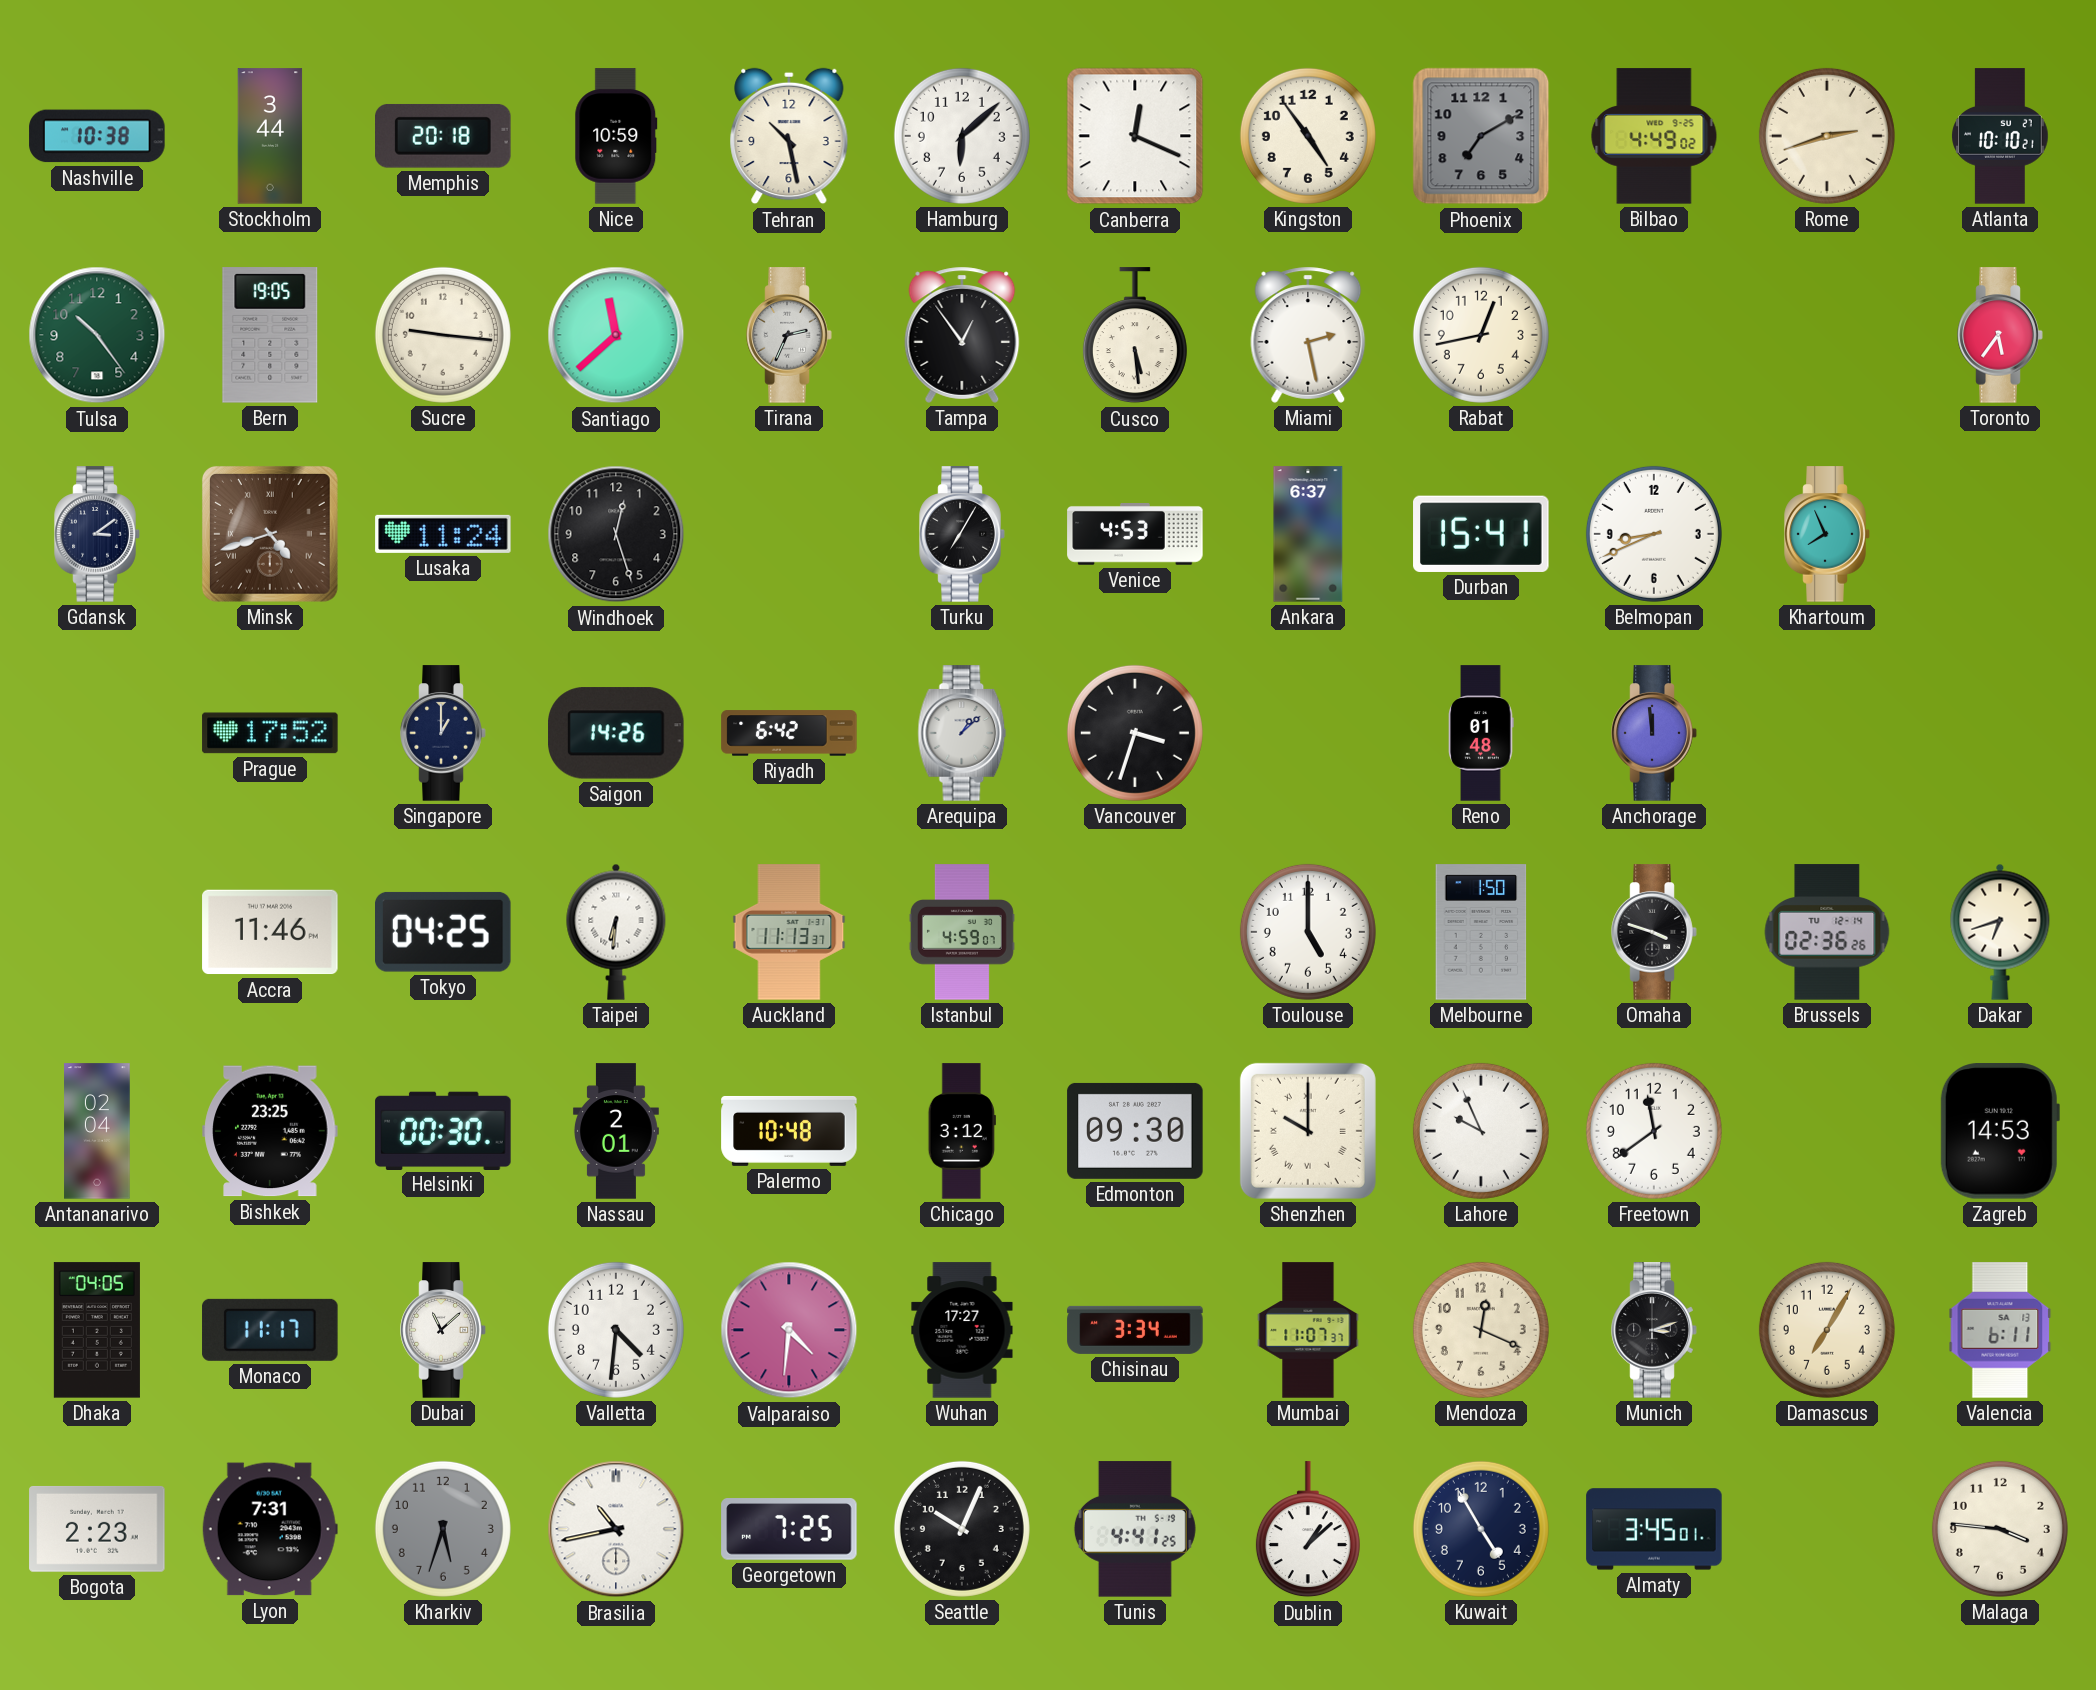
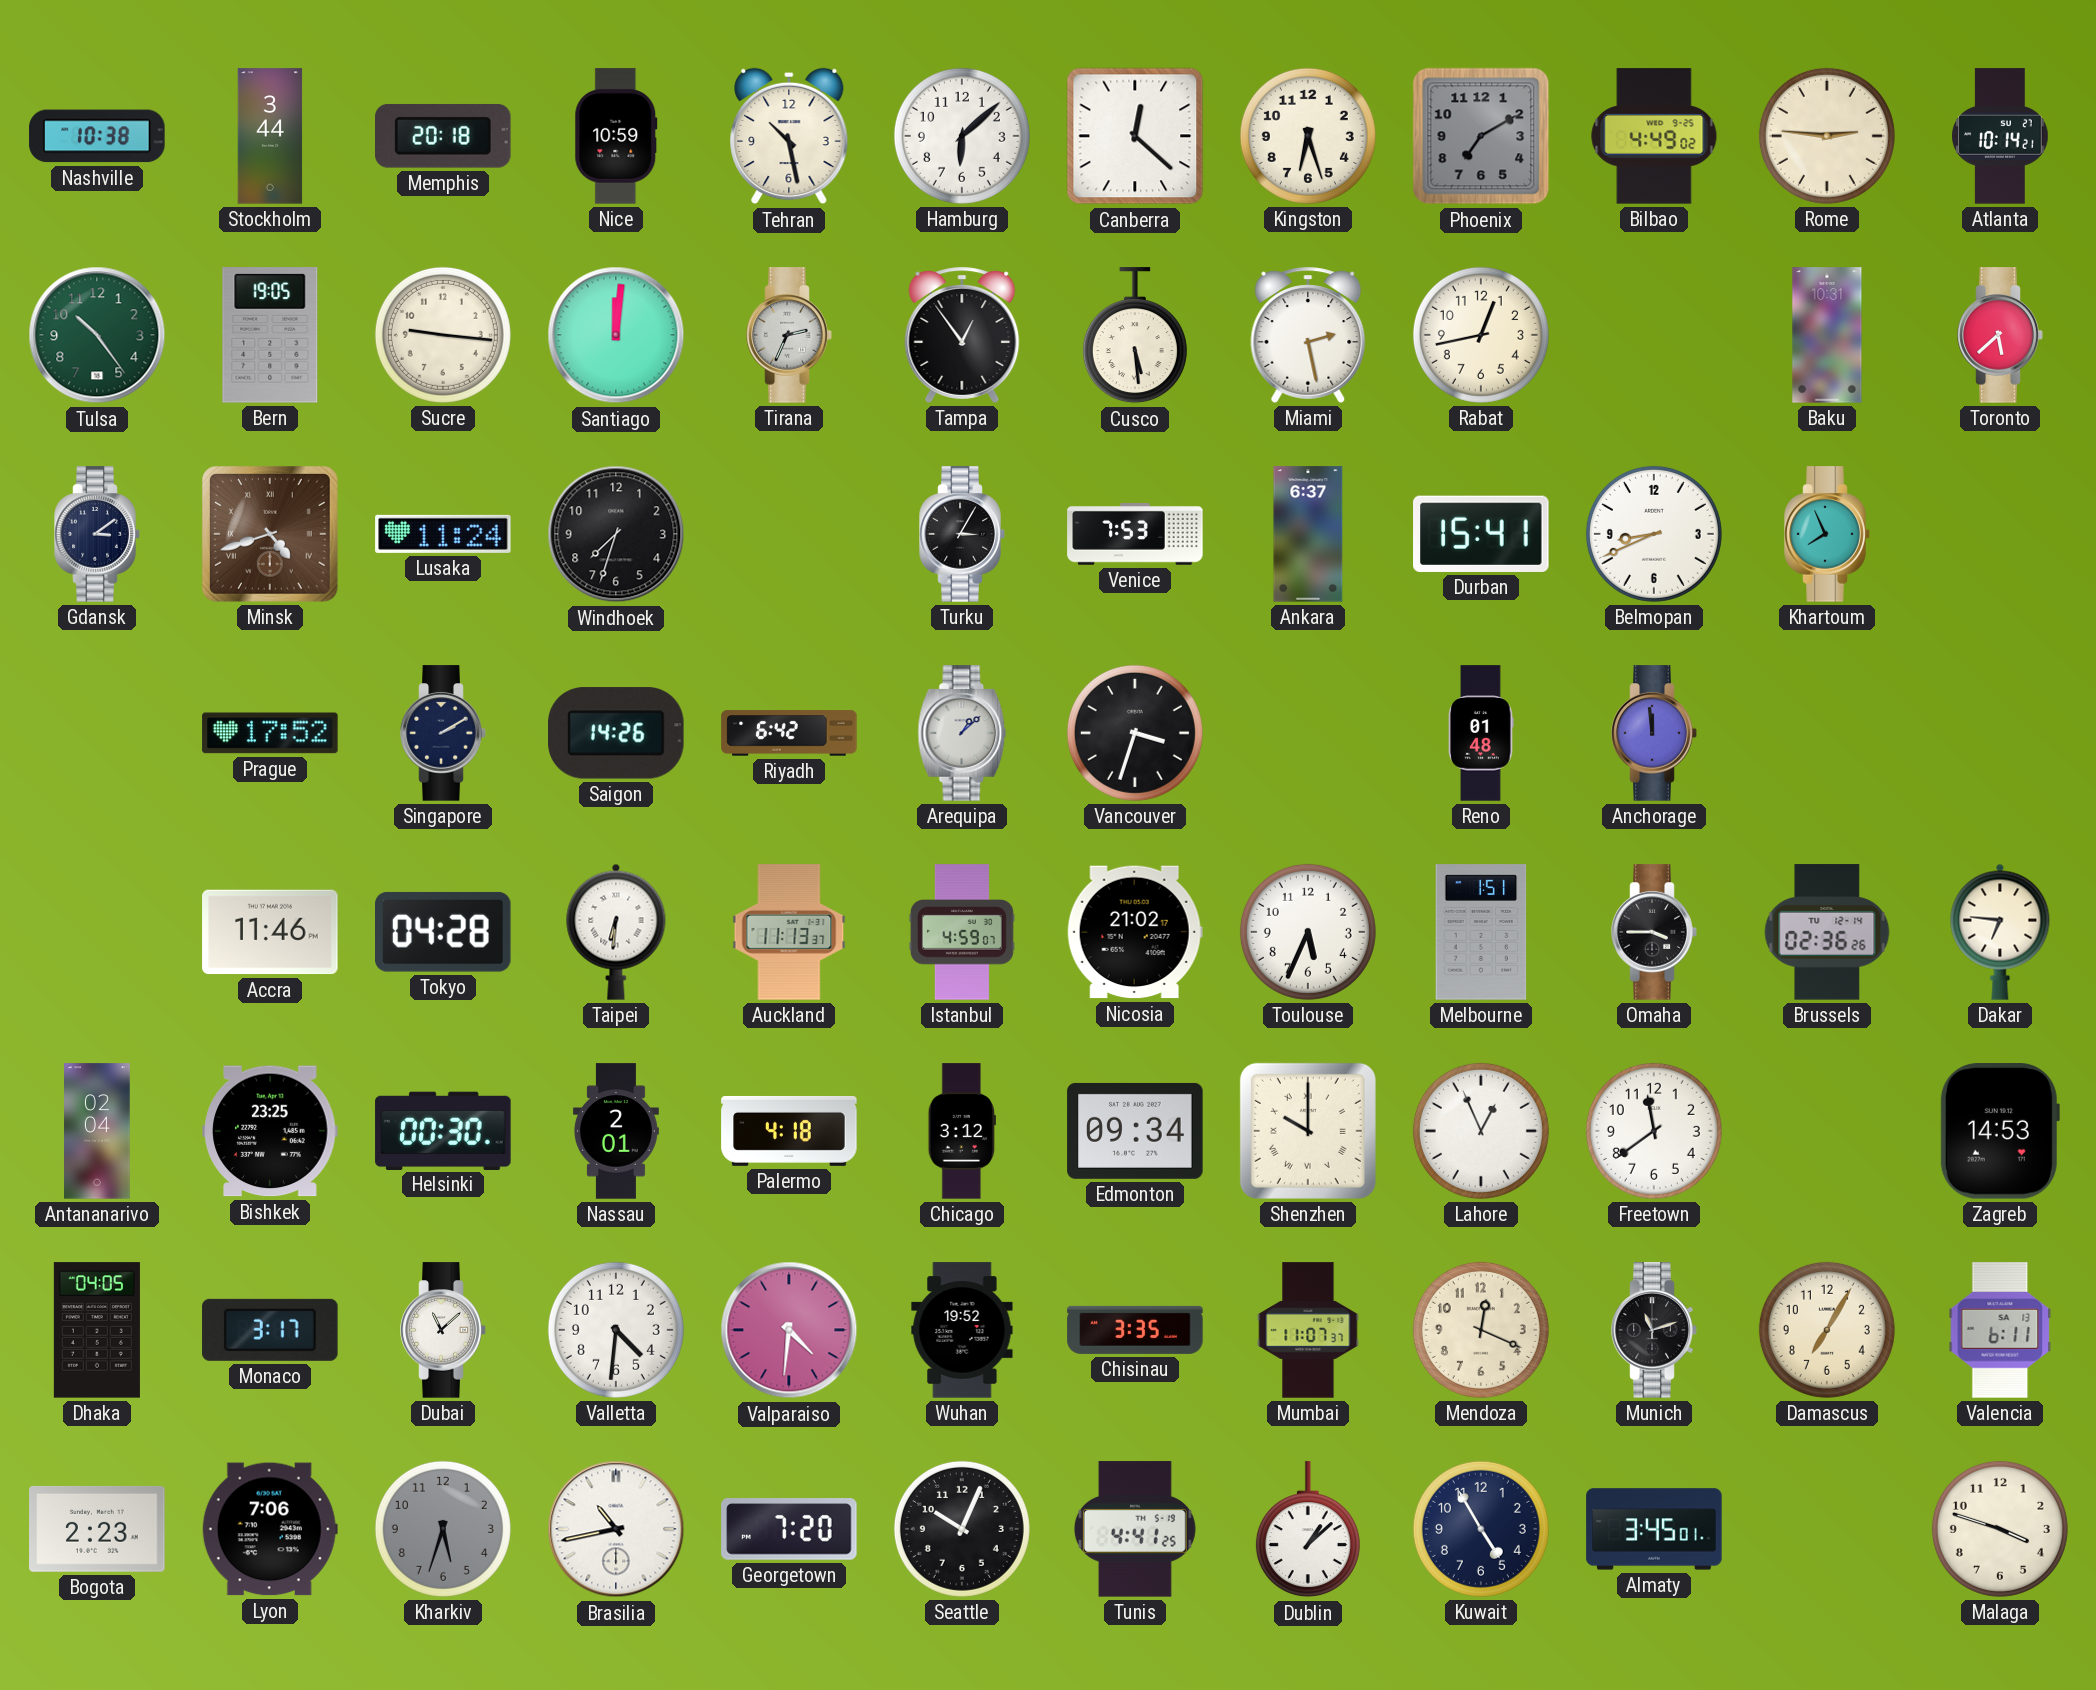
Canberra: 12:19 -> 12:22
Kingston: 4:54 -> 6:27
Rome: 2:42 -> 2:46
Atlanta: 10:10 -> 10:14
Santiago: 11:38 -> 12:01
Baku: none -> 10:31
Toronto: 5:36 -> 5:38
Windhoek: 12:27 -> 7:33
Turku: 7:05 -> 3:05
Venice: 4:53 -> 7:53
Singapore: 1:00 -> 2:10
Tokyo: 04:25 -> 04:28
Nicosia: none -> 21:02
Toulouse: 5:00 -> 5:34
Melbourne: 1:50 -> 1:51
Omaha: 3:48 -> 3:45
Dakar: 6:42 -> 6:46
Palermo: 10:48 -> 4:18
Edmonton: 09:30 -> 09:34
Lahore: 9:56 -> 12:56
Monaco: 11:17 -> 3:17
Wuhan: 17:27 -> 19:52
Chisinau: 3:34 -> 3:35
Munich: 3:12 -> 11:12
Lyon: 7:31 -> 7:06
Georgetown: 7:25 -> 7:20
Malaga: 3:46 -> 3:48
